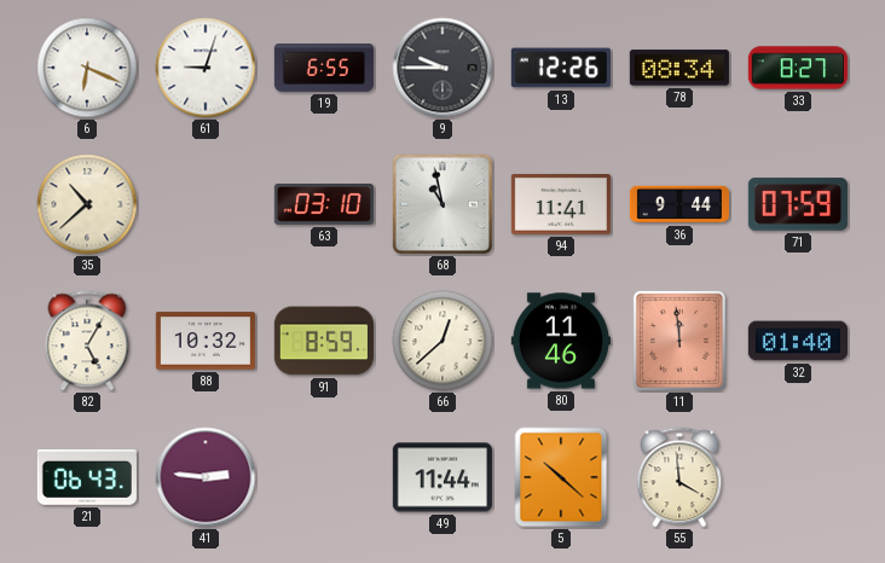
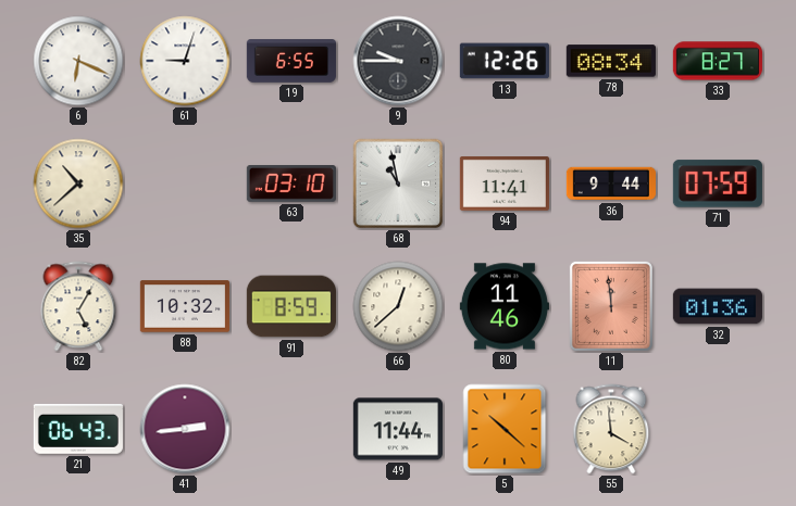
32: 01:40 -> 01:36
41: 2:46 -> 2:44
